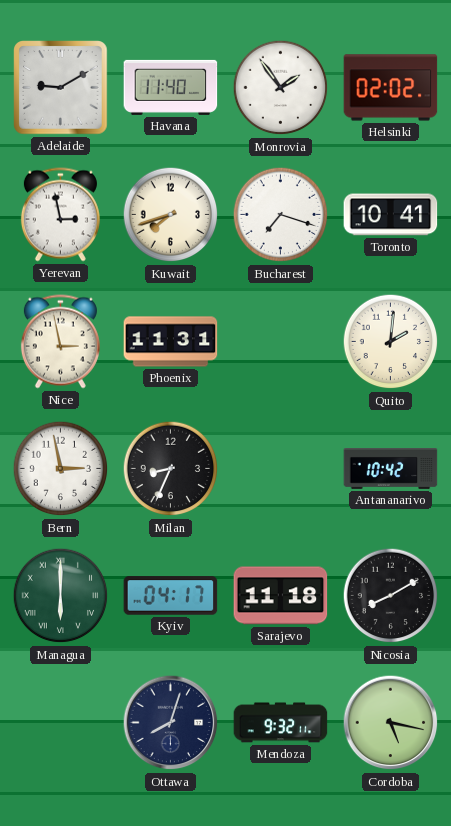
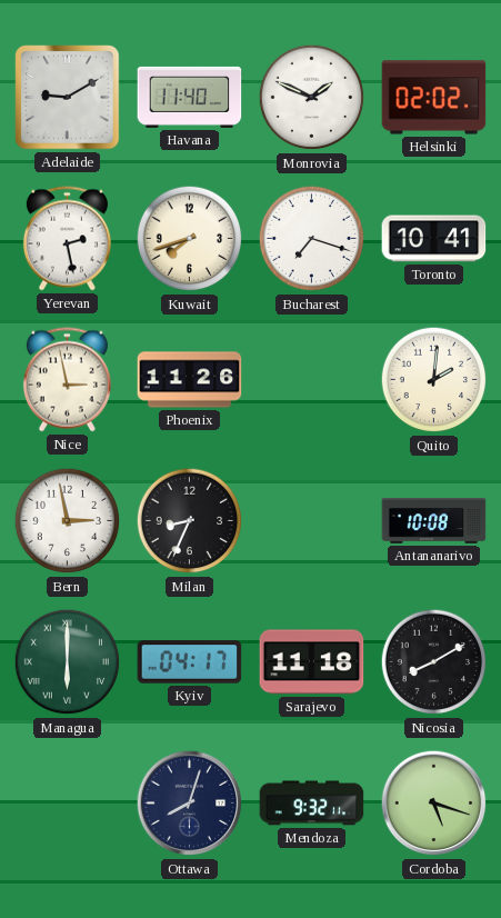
Monrovia: 1:54 -> 1:49
Yerevan: 2:58 -> 2:28
Phoenix: 11:31 -> 11:26
Antananarivo: 10:42 -> 10:08
Cordoba: 5:17 -> 5:18
